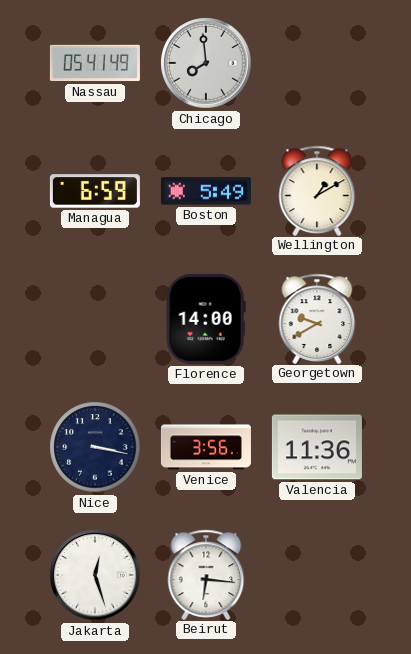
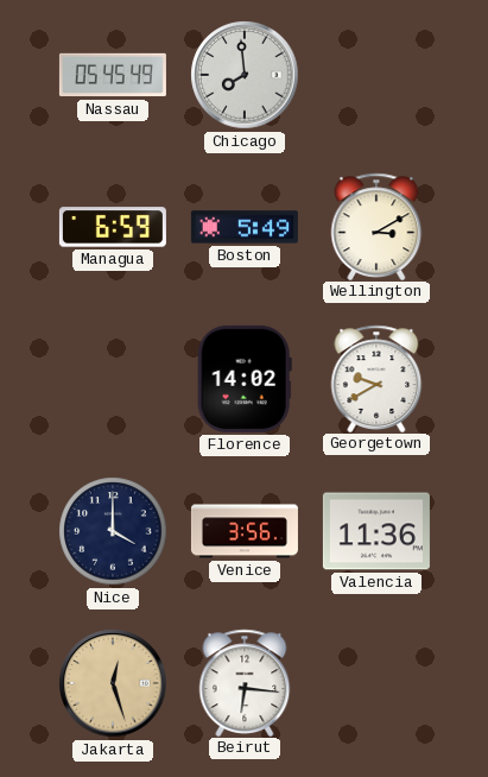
Nassau: 05:41 -> 05:45
Wellington: 1:10 -> 3:10
Florence: 14:00 -> 14:02
Nice: 3:17 -> 4:00
Jakarta dial: white -> champagne
